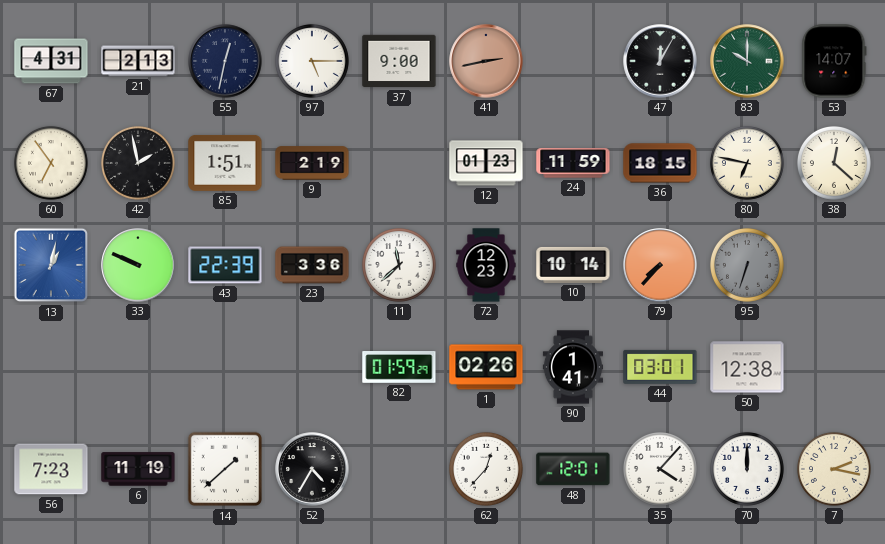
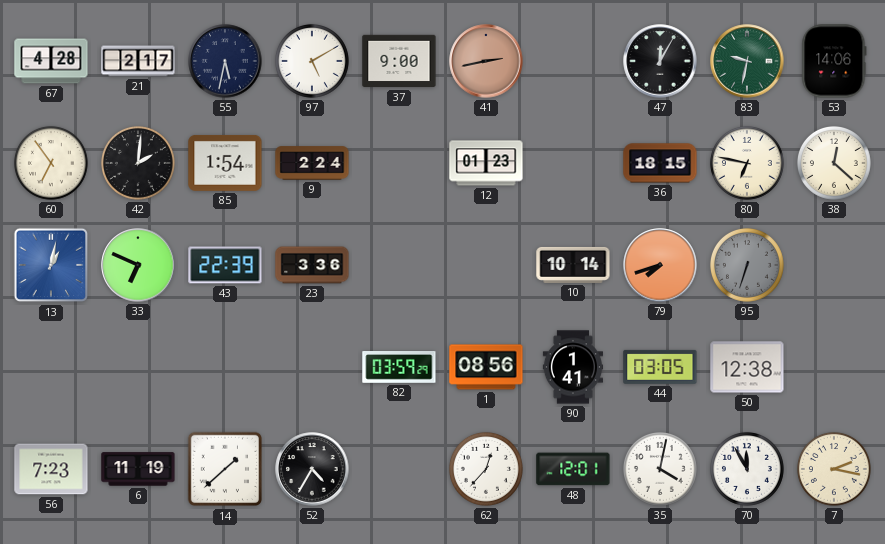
67: 4:31 -> 4:28
21: 2:13 -> 2:17
55: 12:32 -> 5:32
97: 5:15 -> 5:10
83: 10:00 -> 9:32
53: 14:07 -> 14:06
42: 1:58 -> 2:01
85: 1:51 -> 1:54
9: 2:19 -> 2:24
24: 11:59 -> none
33: 9:49 -> 6:49
11: 11:38 -> none
72: 12:23 -> none
79: 7:37 -> 7:42
82: 01:59 -> 03:59
1: 02:26 -> 08:56
44: 03:01 -> 03:05
35: 4:07 -> 4:02
70: 12:00 -> 11:55
